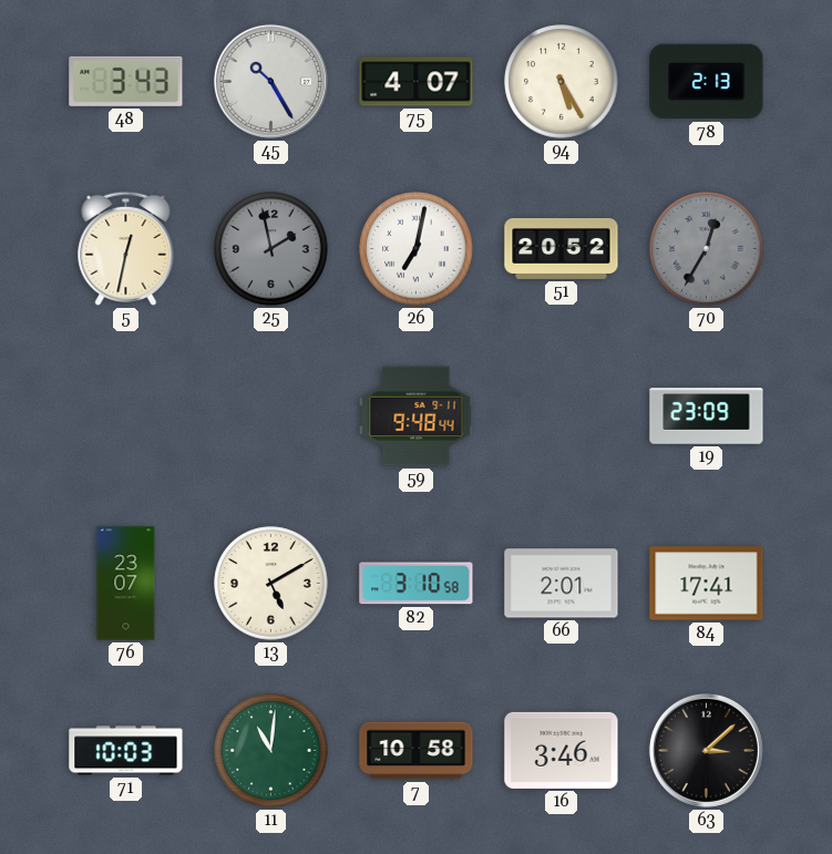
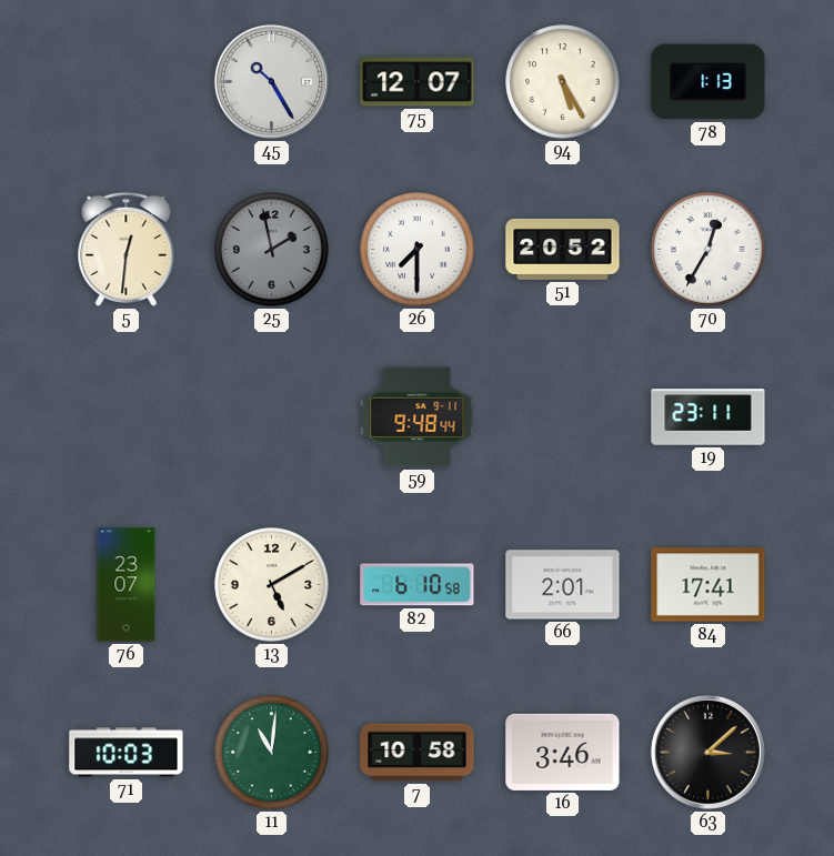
48: 3:43 -> none
75: 4:07 -> 12:07
78: 2:13 -> 1:13
5: 12:32 -> 12:31
26: 7:02 -> 7:30
70 dial: grey -> white
19: 23:09 -> 23:11
82: 3:10 -> 6:10
